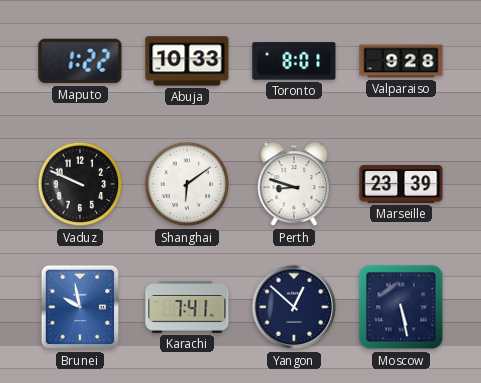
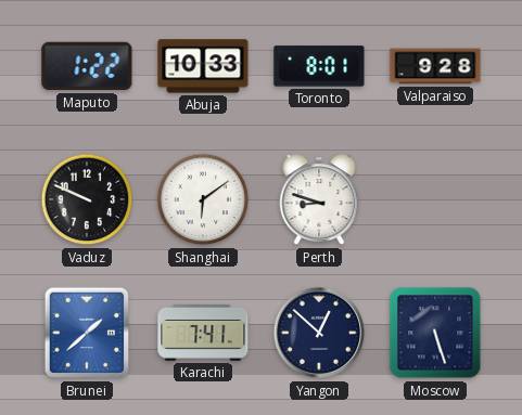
Marseille: 23:39 -> none
Brunei: 9:58 -> 1:38
Moscow: 5:28 -> 5:27
